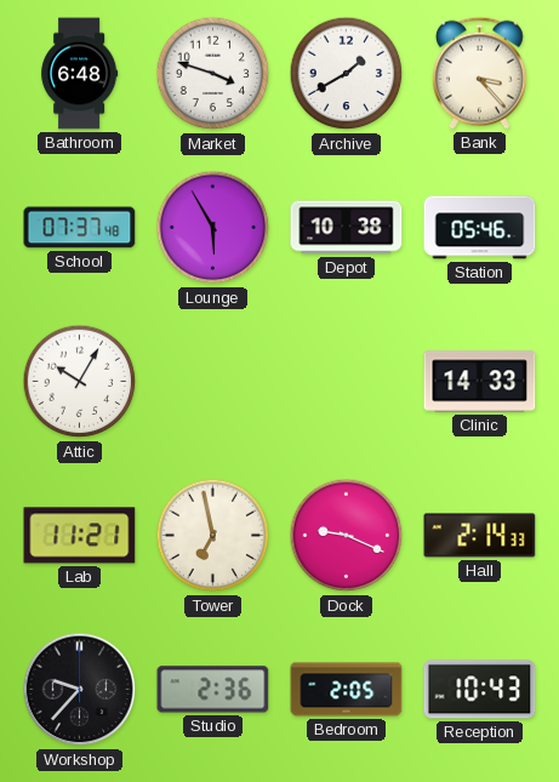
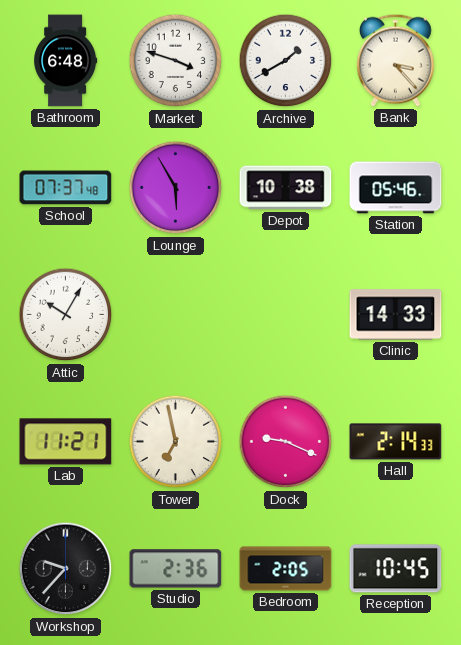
Reception: 10:43 -> 10:45
